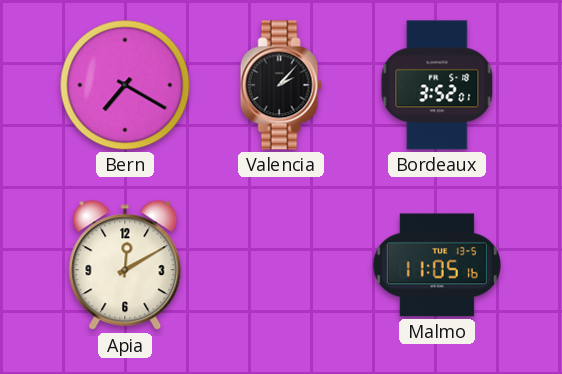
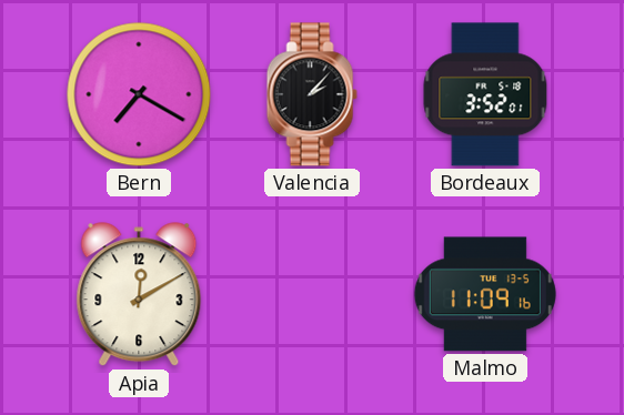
Malmo: 11:05 -> 11:09
